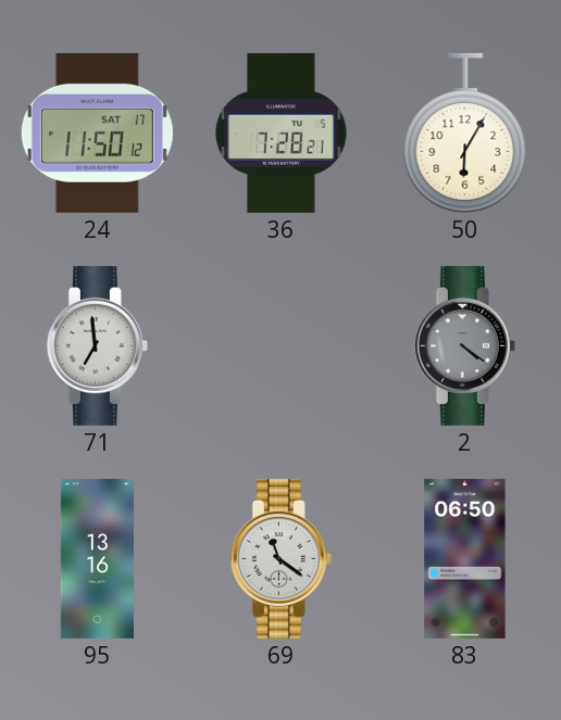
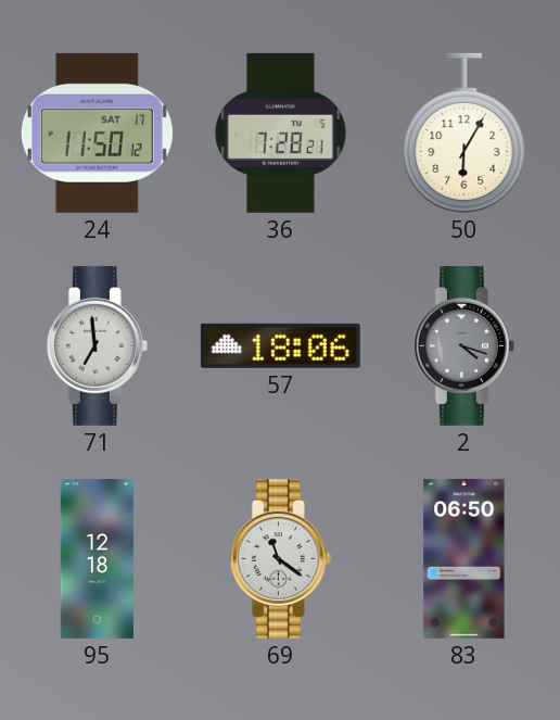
57: none -> 18:06
2: 4:21 -> 4:18
95: 13:16 -> 12:18
